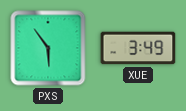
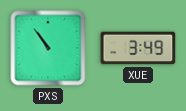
PXS: 5:54 -> 10:54
